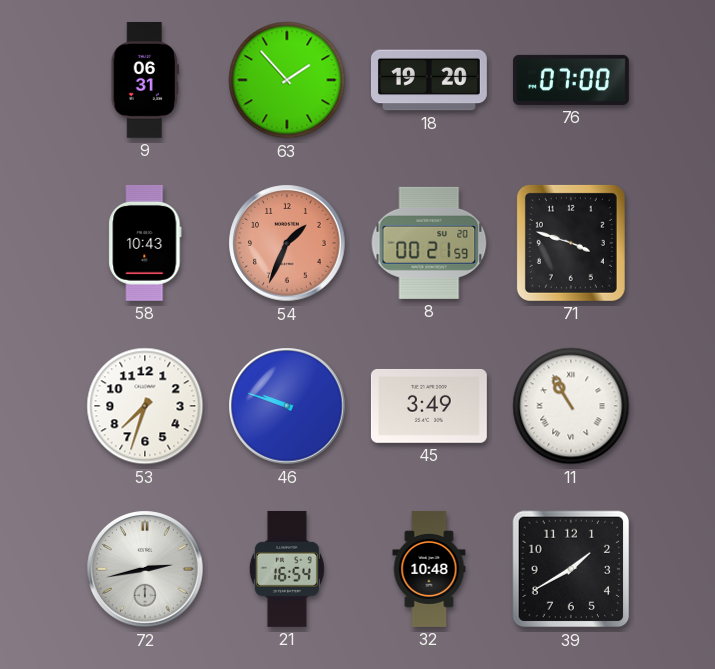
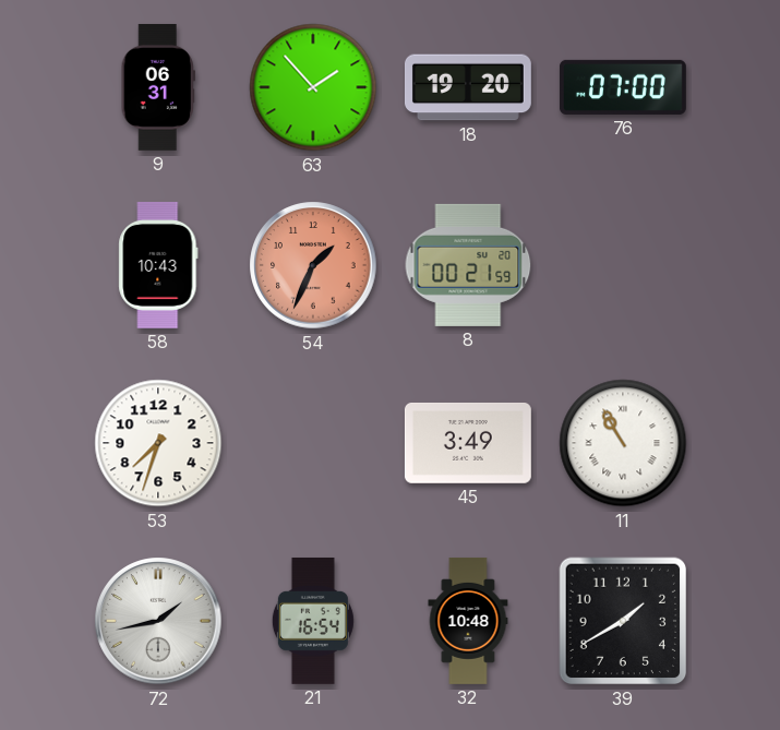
71: 3:48 -> none
46: 9:48 -> none
72: 2:43 -> 1:43
